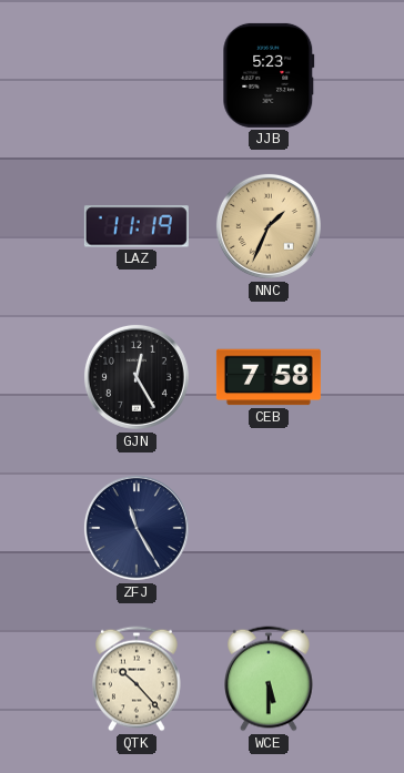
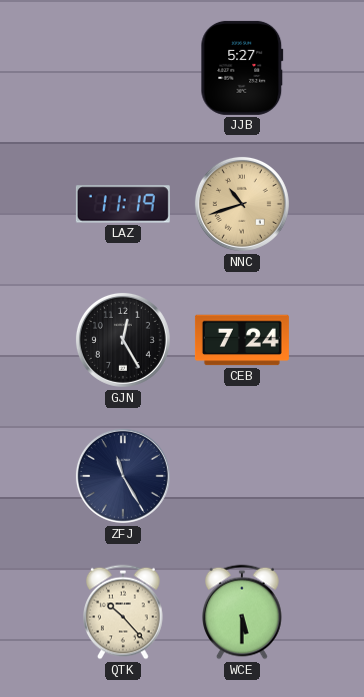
JJB: 5:23 -> 5:27
NNC: 1:34 -> 10:42
CEB: 7:58 -> 7:24
